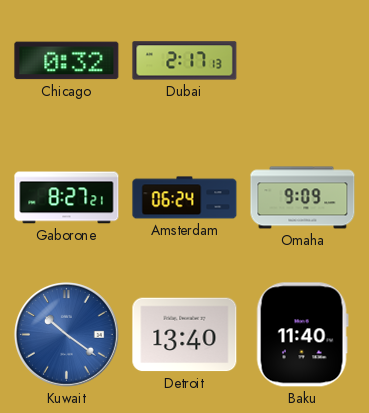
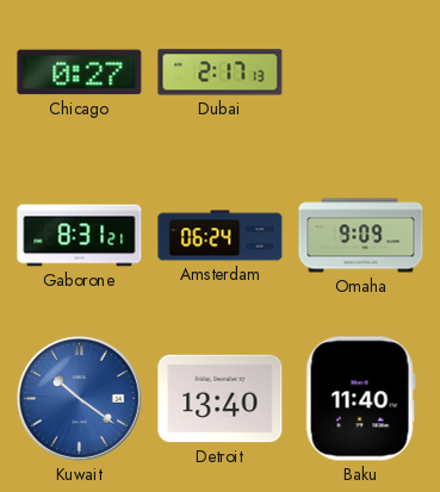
Chicago: 0:32 -> 0:27
Gaborone: 8:27 -> 8:31
